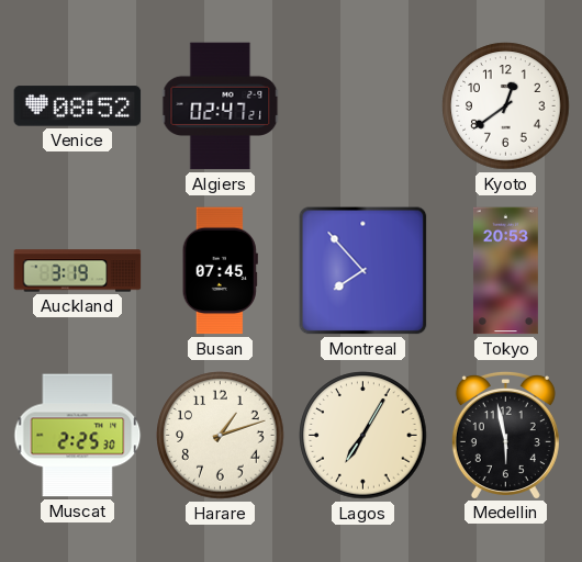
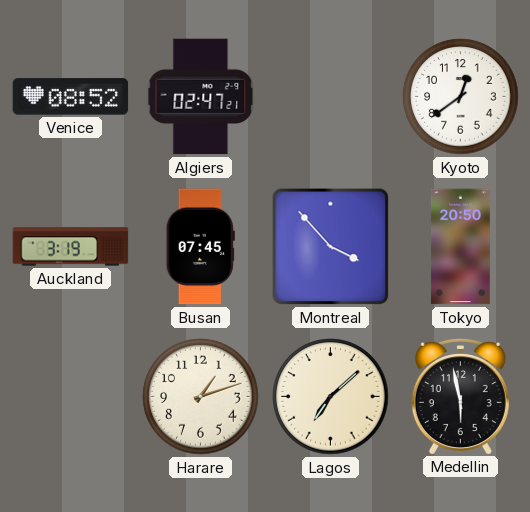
Montreal: 7:53 -> 3:53
Tokyo: 20:53 -> 20:50
Muscat: 2:25 -> none
Lagos: 7:05 -> 7:08
